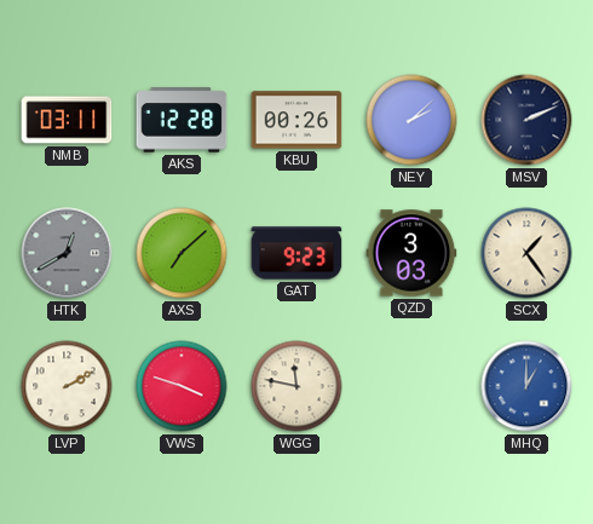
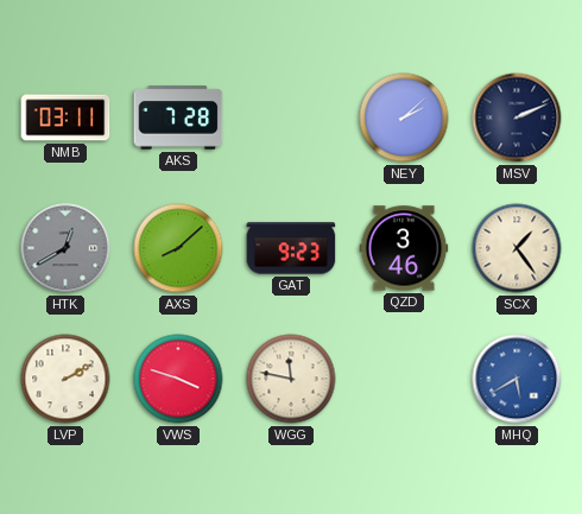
AKS: 12:28 -> 7:28
KBU: 00:26 -> none
AXS: 7:08 -> 8:08
QZD: 3:03 -> 3:46
MHQ: 1:00 -> 5:40
